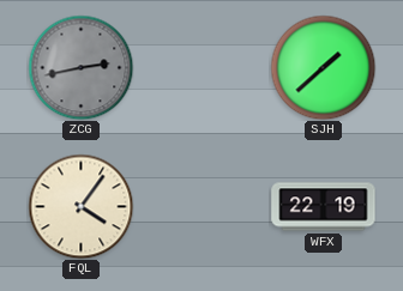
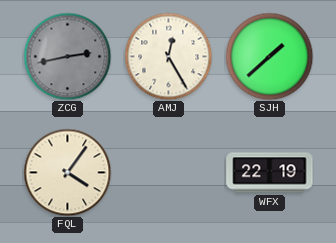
AMJ: none -> 12:25
